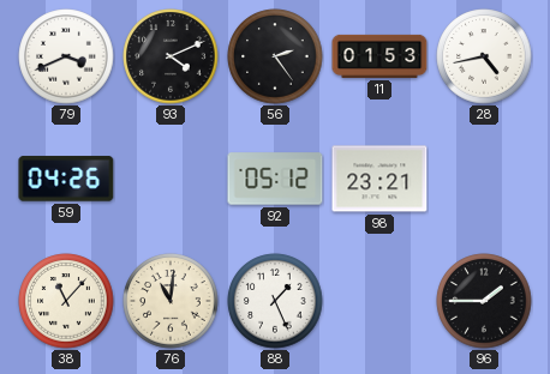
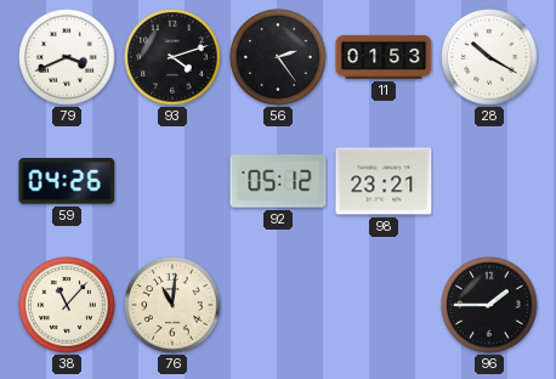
93: 4:11 -> 4:12
28: 4:43 -> 10:20
88: 1:26 -> none
